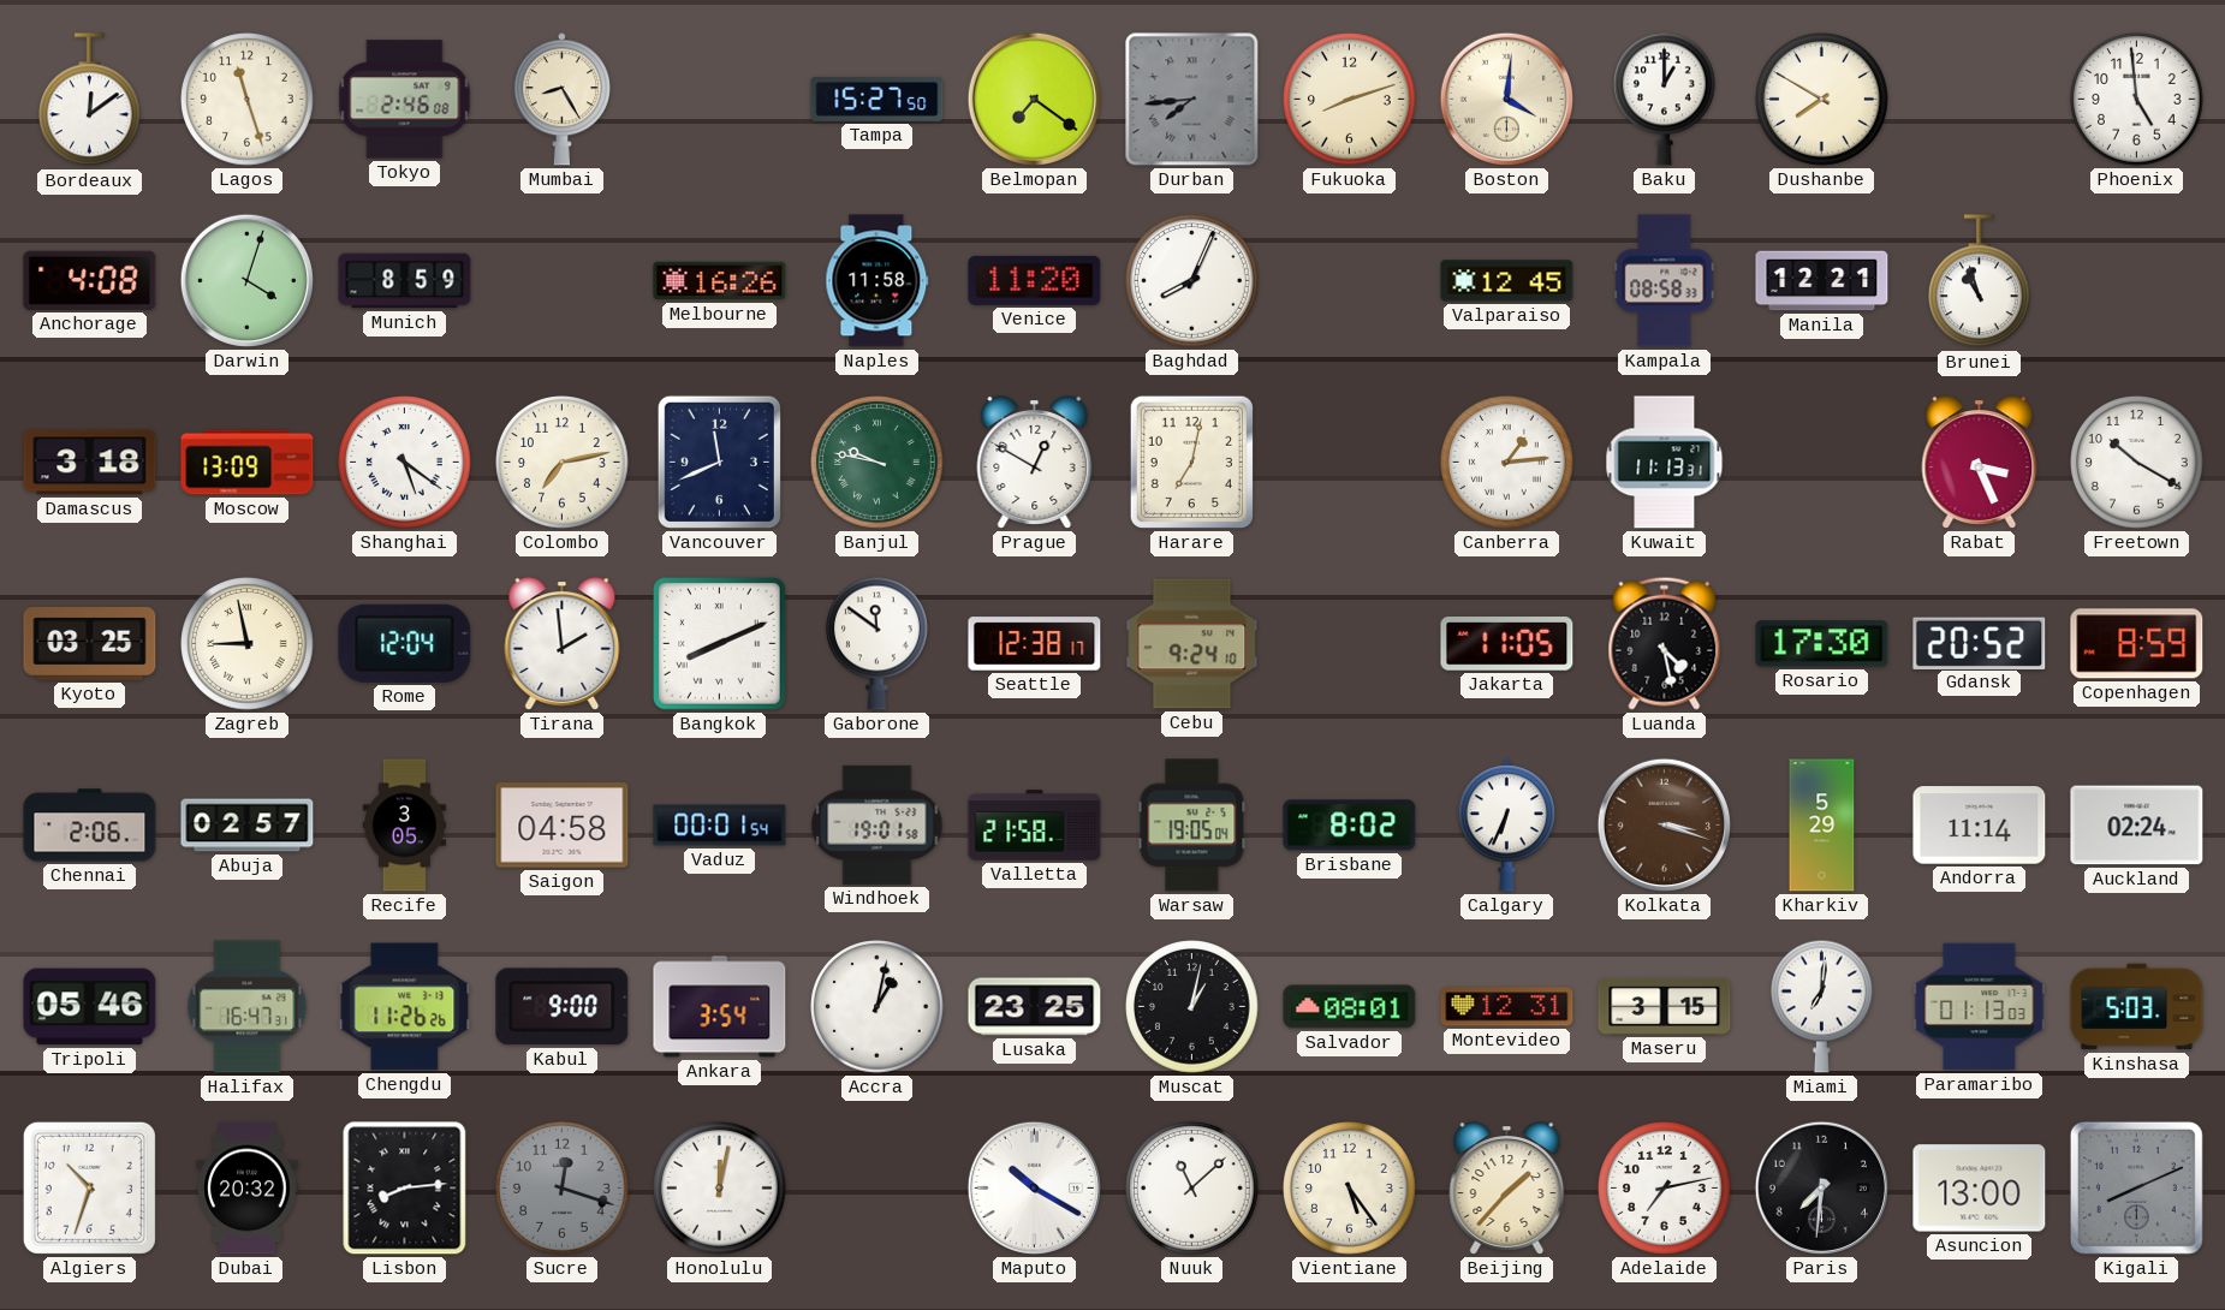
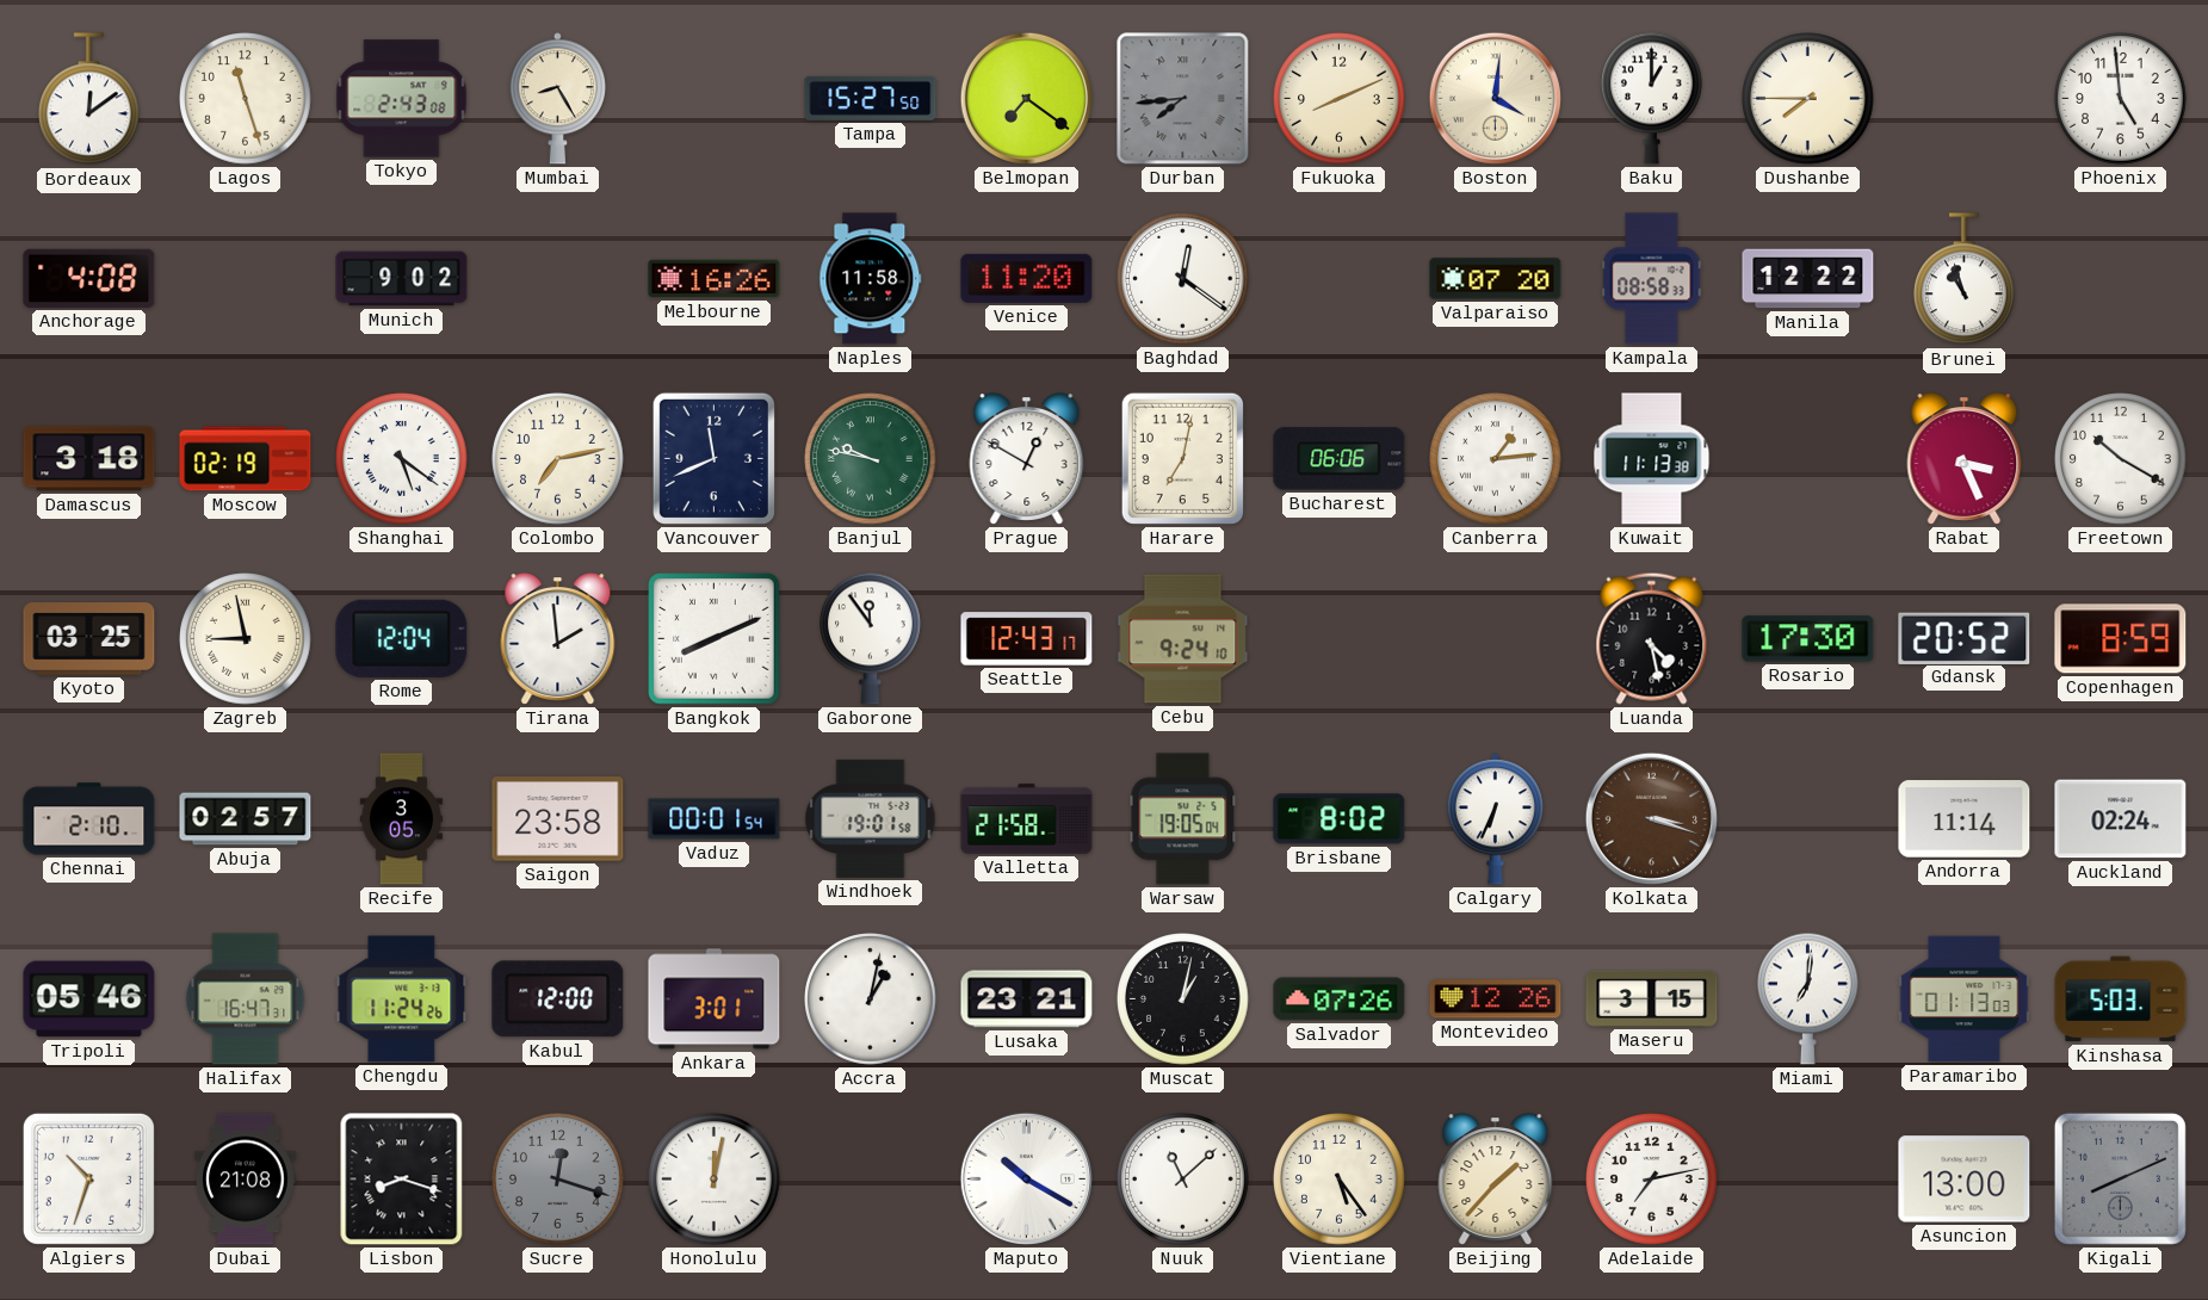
Tokyo: 2:46 -> 2:43
Fukuoka: 8:12 -> 8:11
Dushanbe: 7:50 -> 7:45
Darwin: 4:03 -> none
Munich: 8:59 -> 9:02
Baghdad: 8:04 -> 12:21
Valparaiso: 12:45 -> 07:20
Manila: 12:21 -> 12:22
Moscow: 13:09 -> 02:19
Bucharest: none -> 06:06
Kuwait: 11:13:31 -> 11:13:38
Gaborone: 11:51 -> 11:54
Seattle: 12:38 -> 12:43
Jakarta: 11:05 -> none
Chennai: 2:06 -> 2:10
Saigon: 04:58 -> 23:58
Kharkiv: 5:29 -> none
Chengdu: 11:26 -> 11:24
Kabul: 9:00 -> 12:00
Ankara: 3:54 -> 3:01
Lusaka: 23:25 -> 23:21
Salvador: 08:01 -> 07:26
Montevideo: 12:31 -> 12:26
Dubai: 20:32 -> 21:08
Lisbon: 8:14 -> 8:18
Paris: 7:31 -> none
